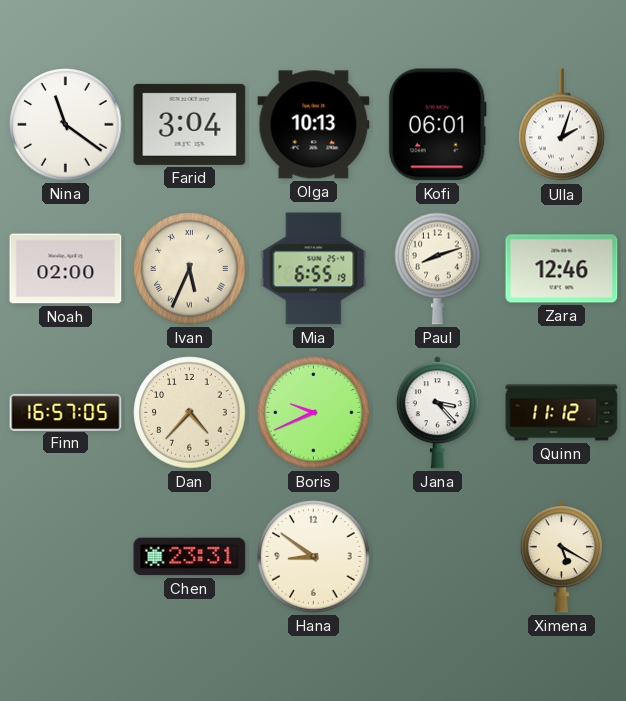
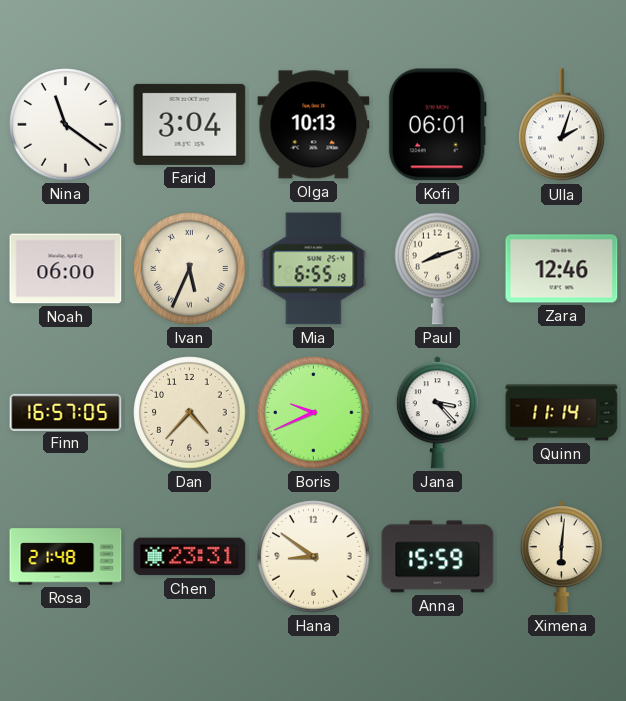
Noah: 02:00 -> 06:00
Quinn: 11:12 -> 11:14
Rosa: none -> 21:48
Anna: none -> 15:59
Ximena: 5:20 -> 6:01
